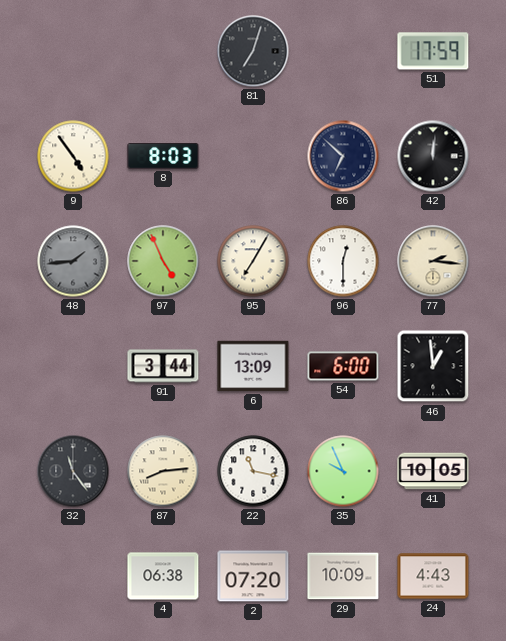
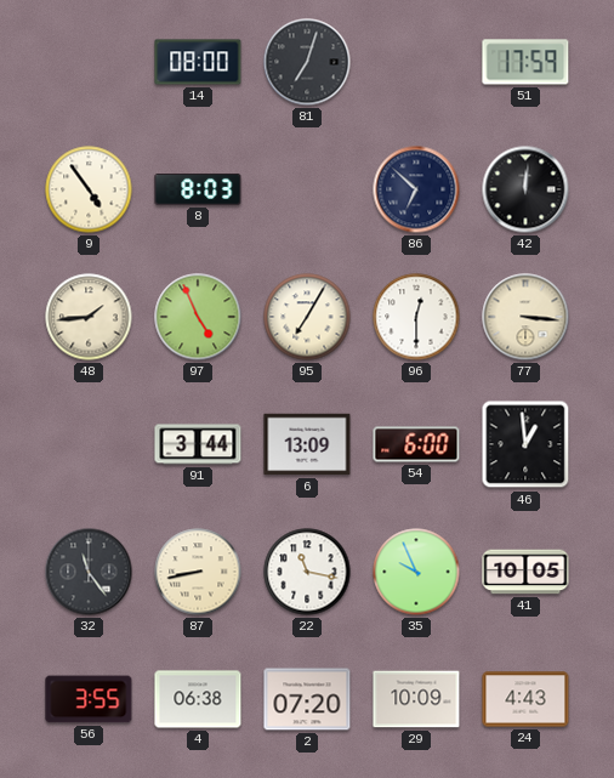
14: none -> 08:00
48 dial: grey -> cream
77: 2:16 -> 3:16
87: 8:14 -> 8:43
56: none -> 3:55
